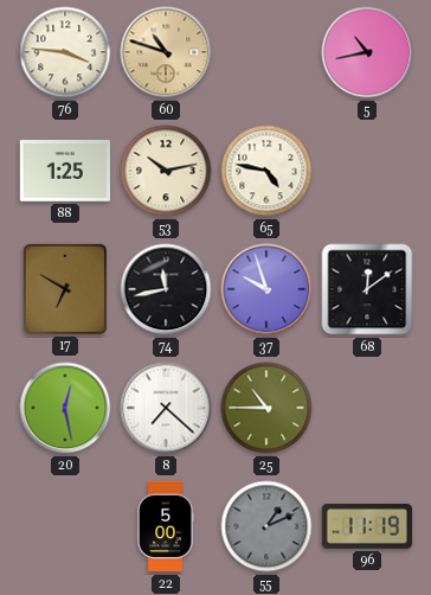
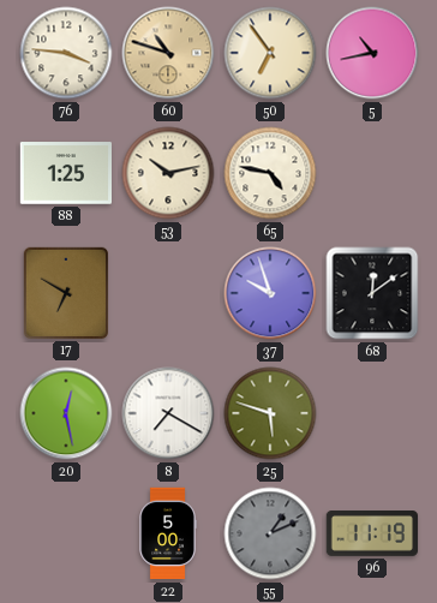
50: none -> 6:54
74: 11:43 -> none
8: 7:22 -> 7:20
25: 10:45 -> 5:48
